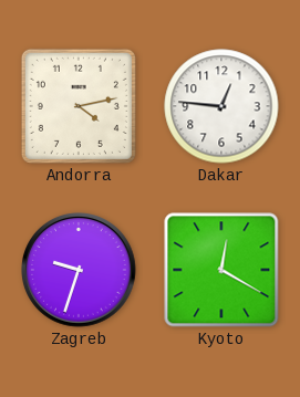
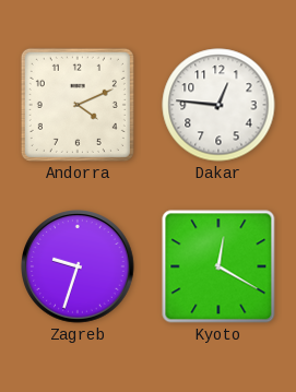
Andorra: 4:13 -> 4:11
